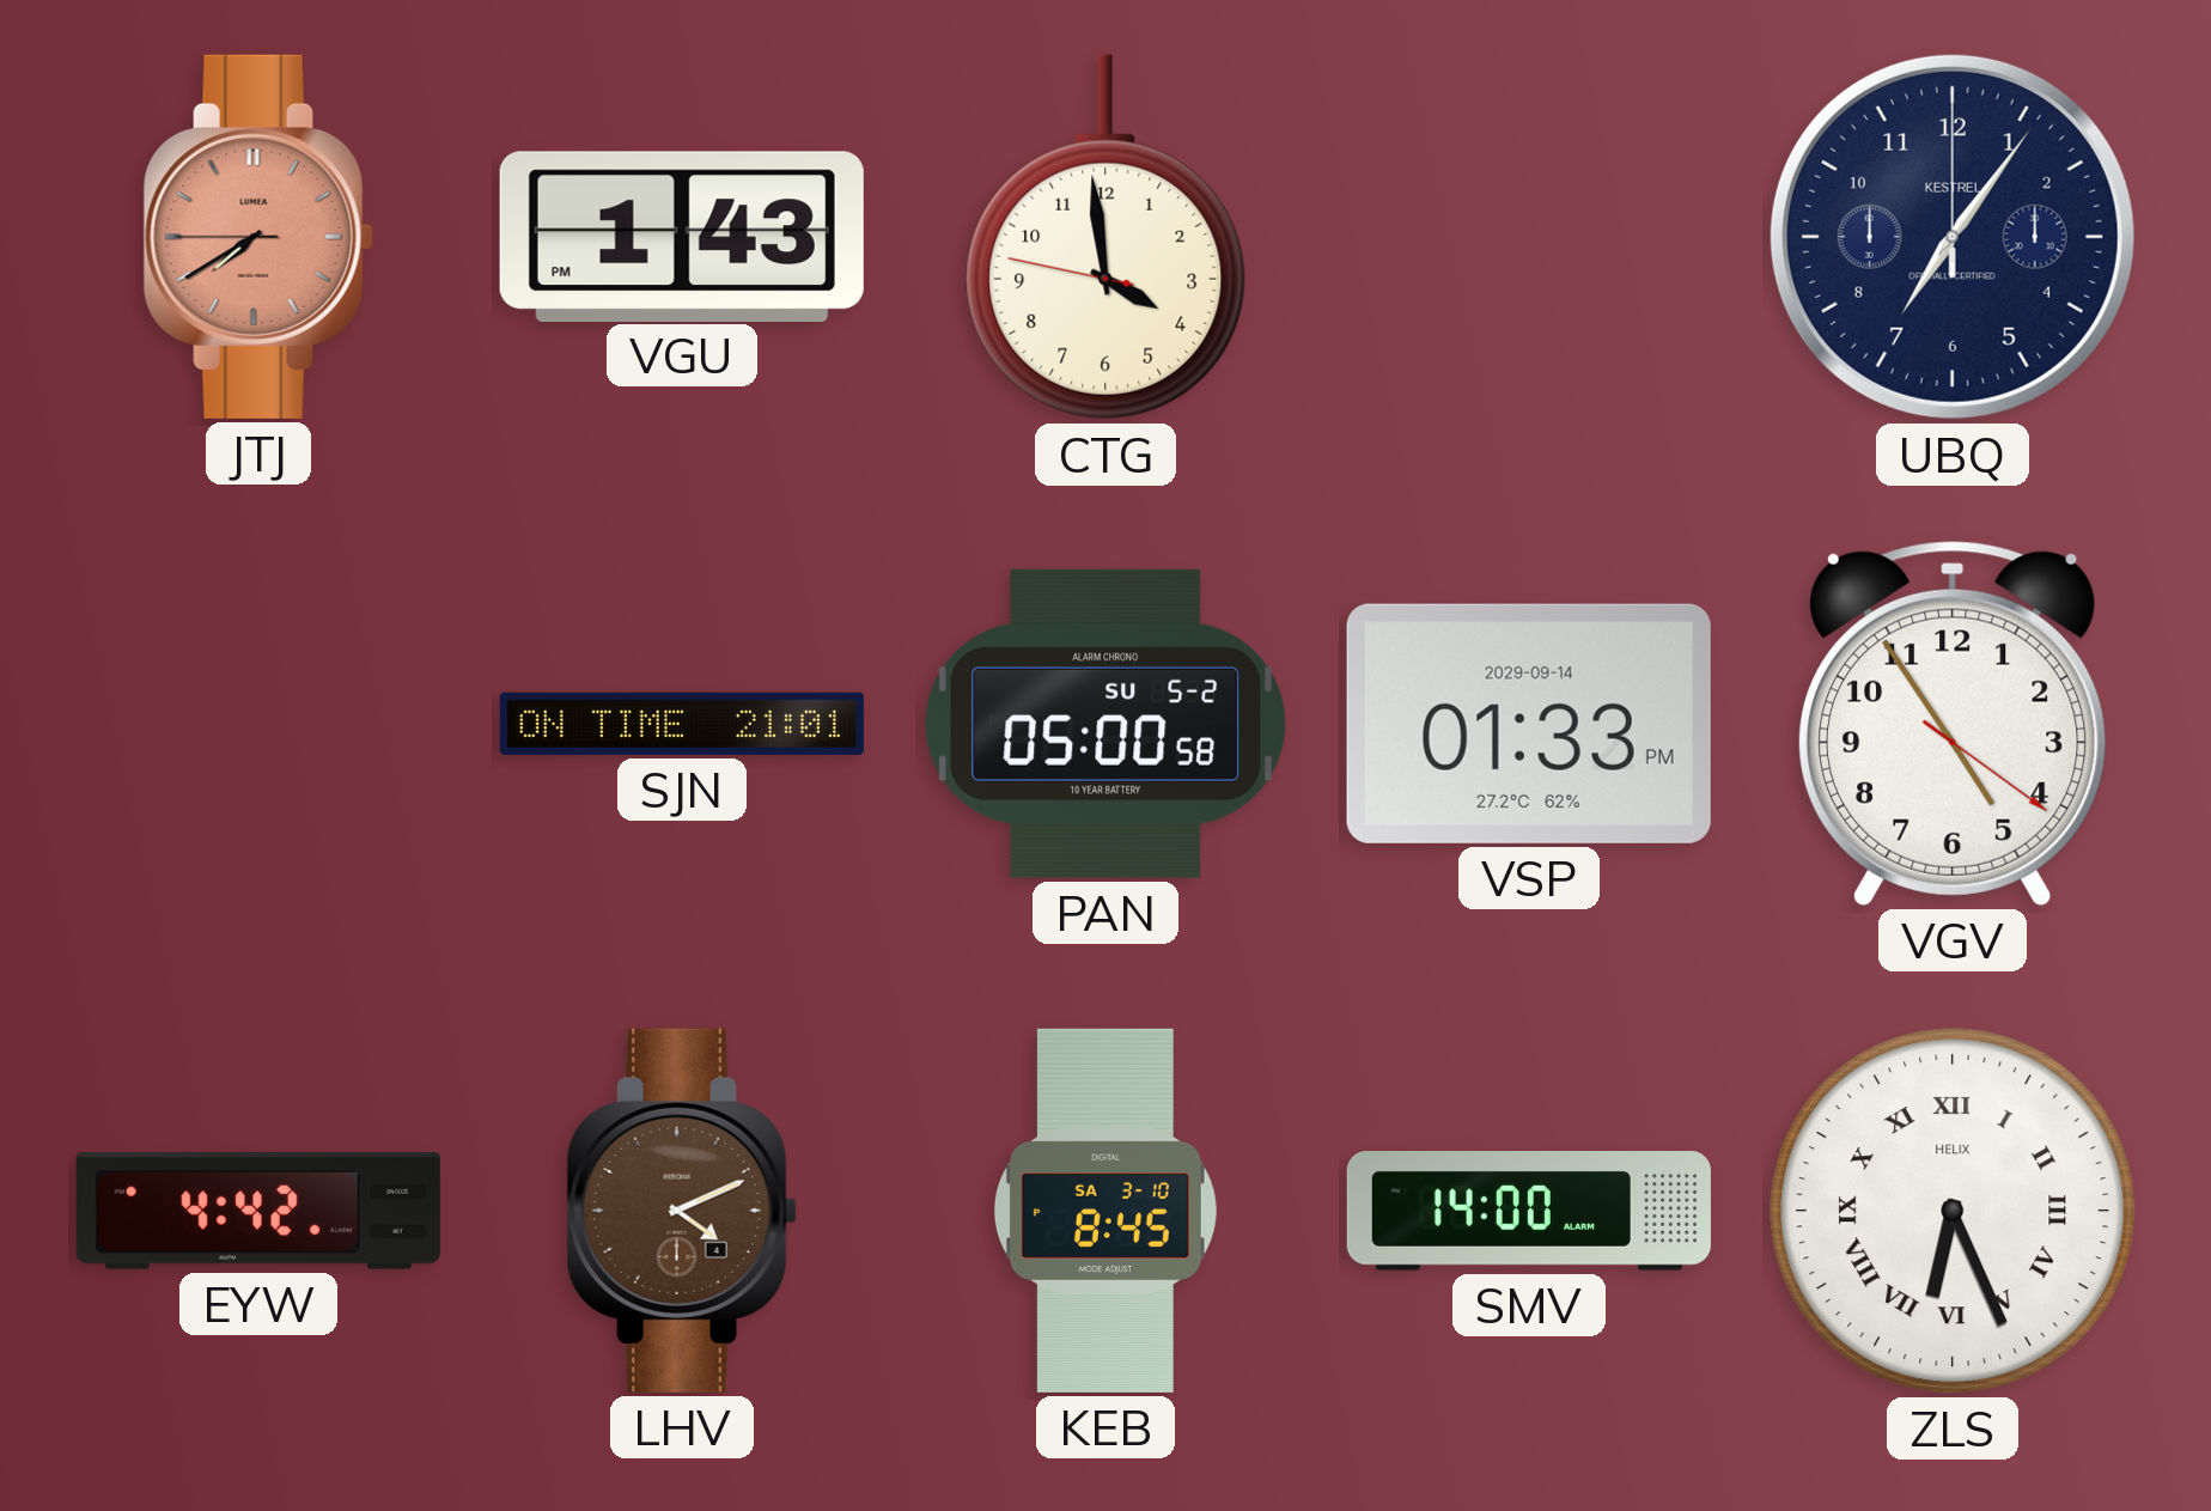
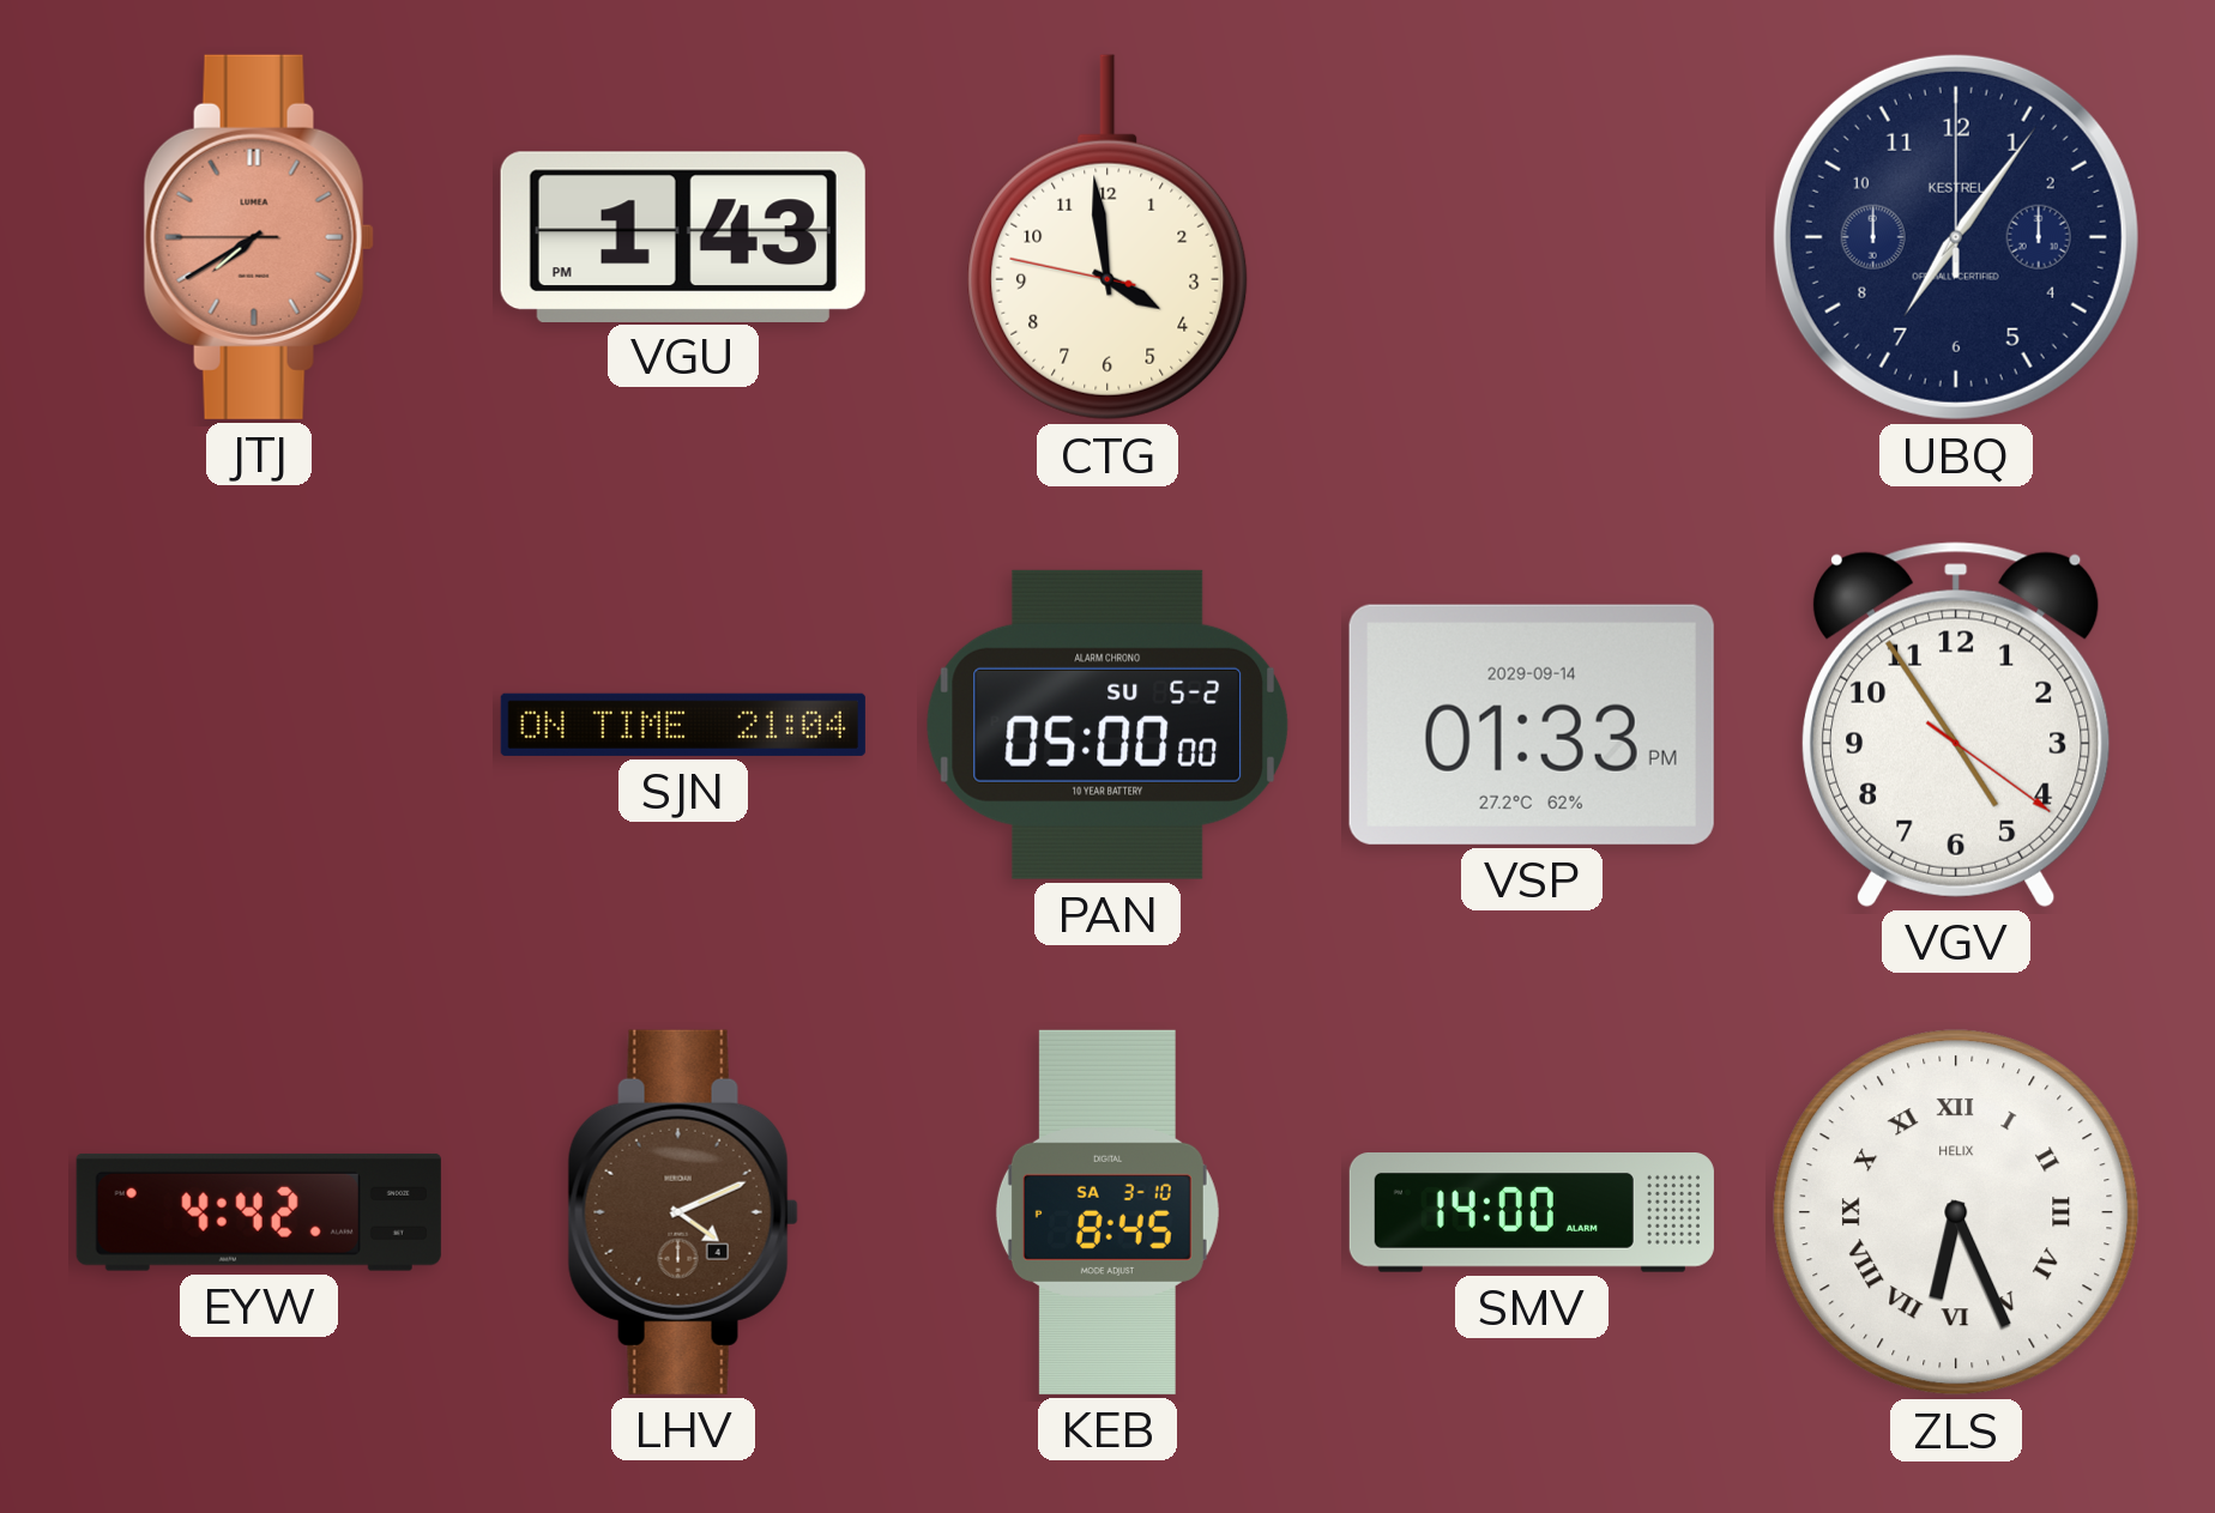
SJN: 21:01 -> 21:04
PAN: 05:00:58 -> 05:00:00
